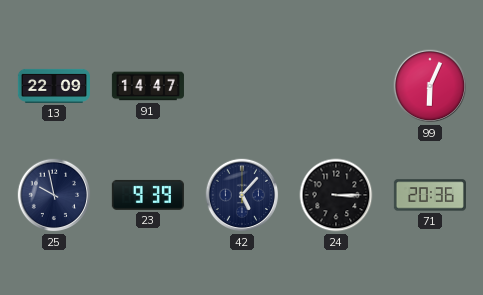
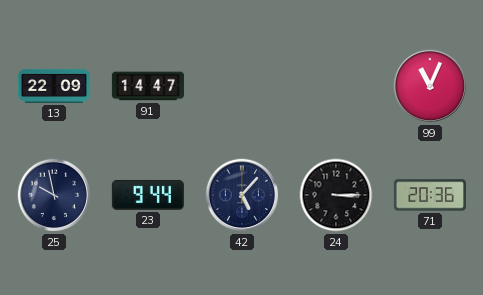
99: 6:04 -> 11:04
23: 9:39 -> 9:44
